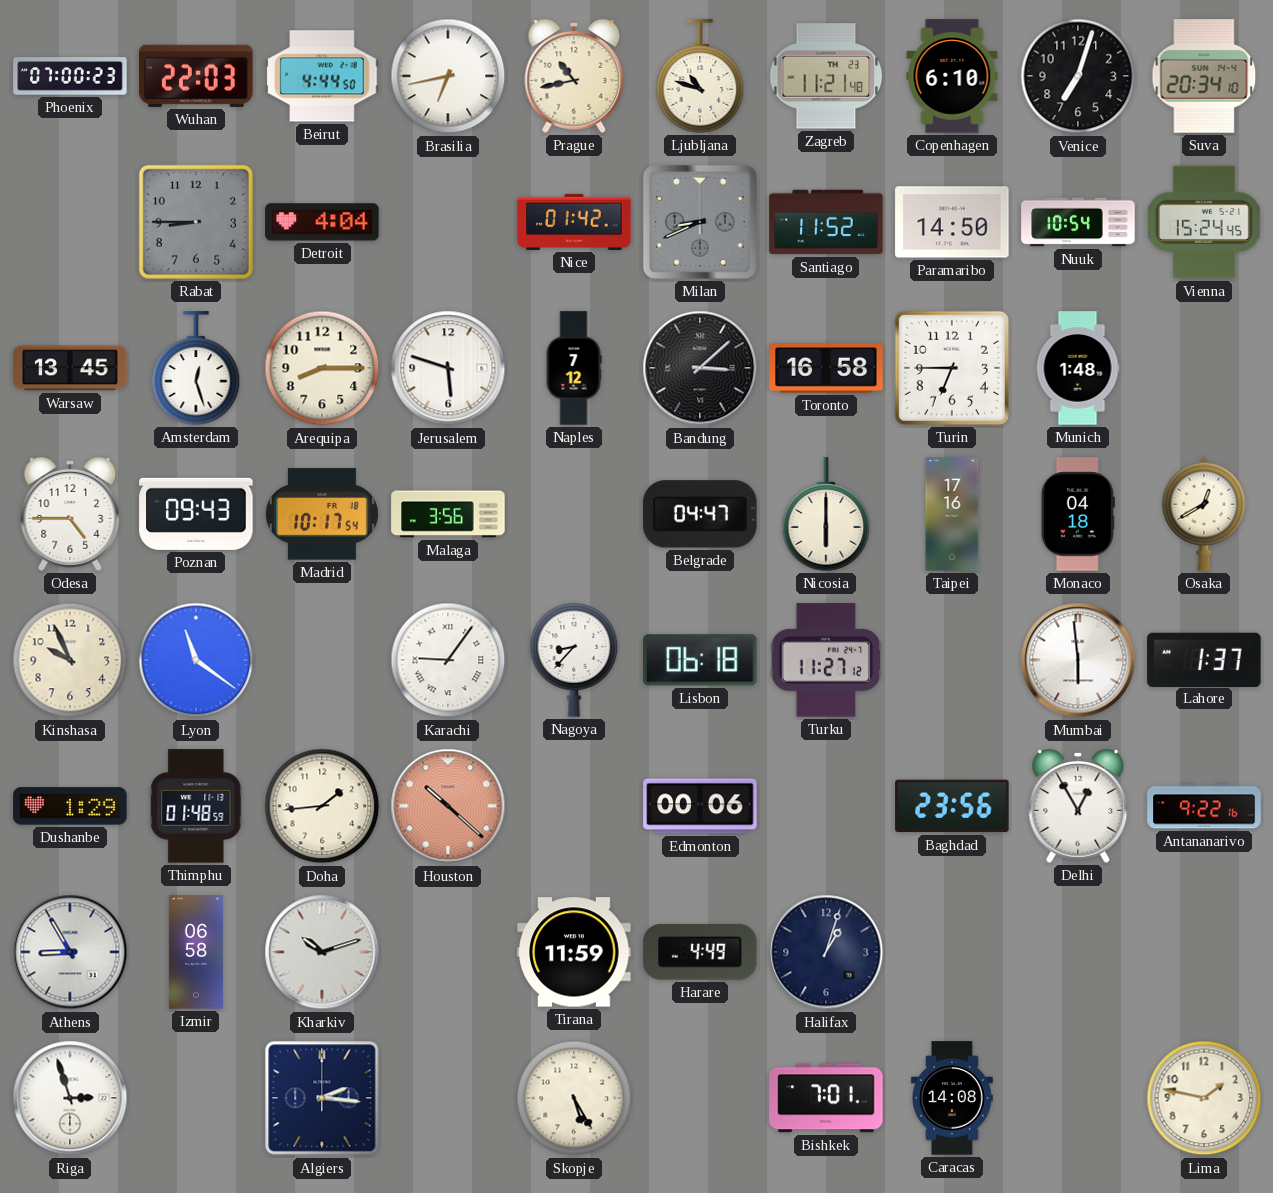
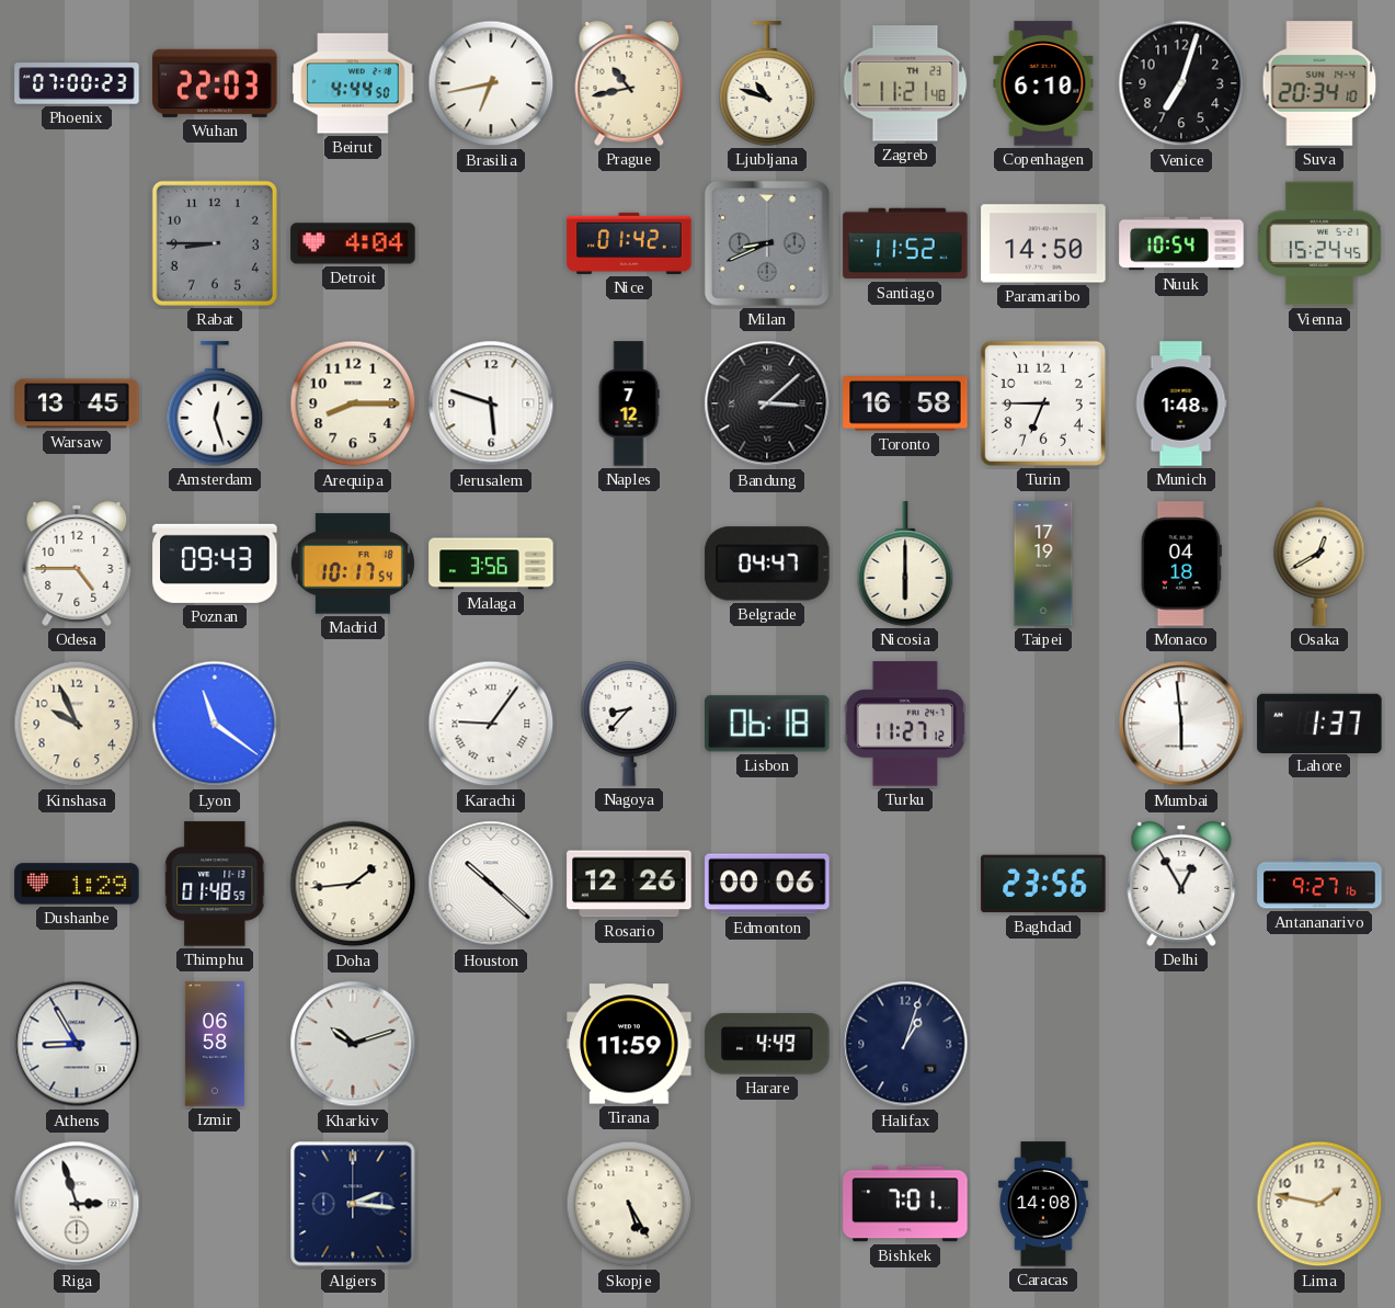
Taipei: 17:16 -> 17:19
Houston dial: salmon -> white
Rosario: none -> 12:26
Antananarivo: 9:22 -> 9:27
